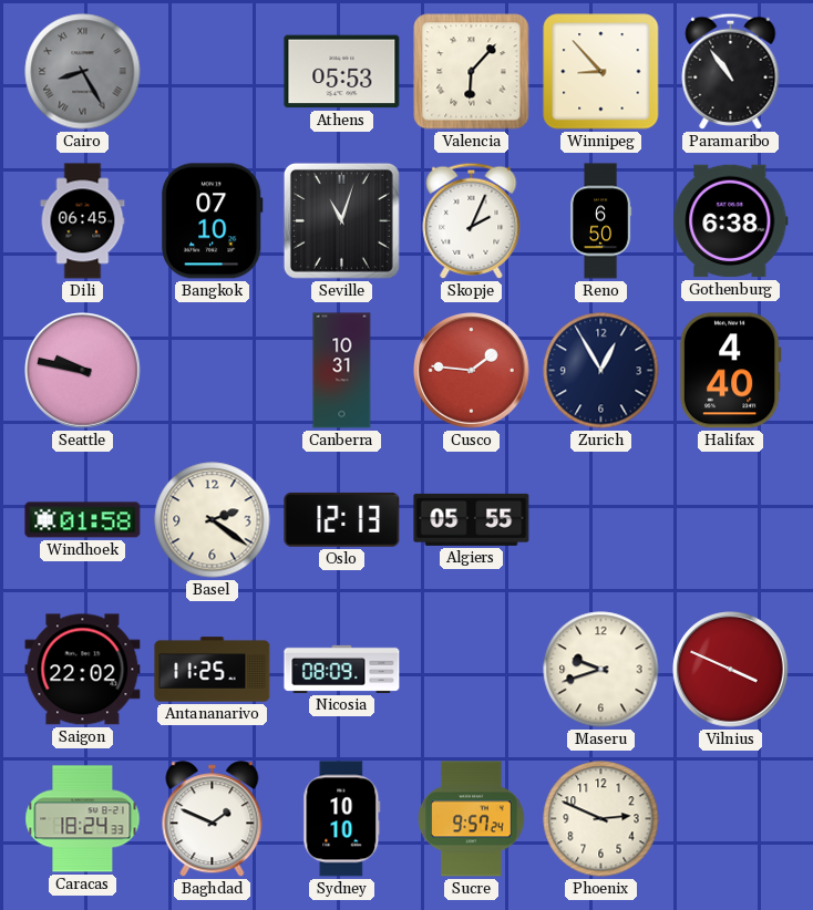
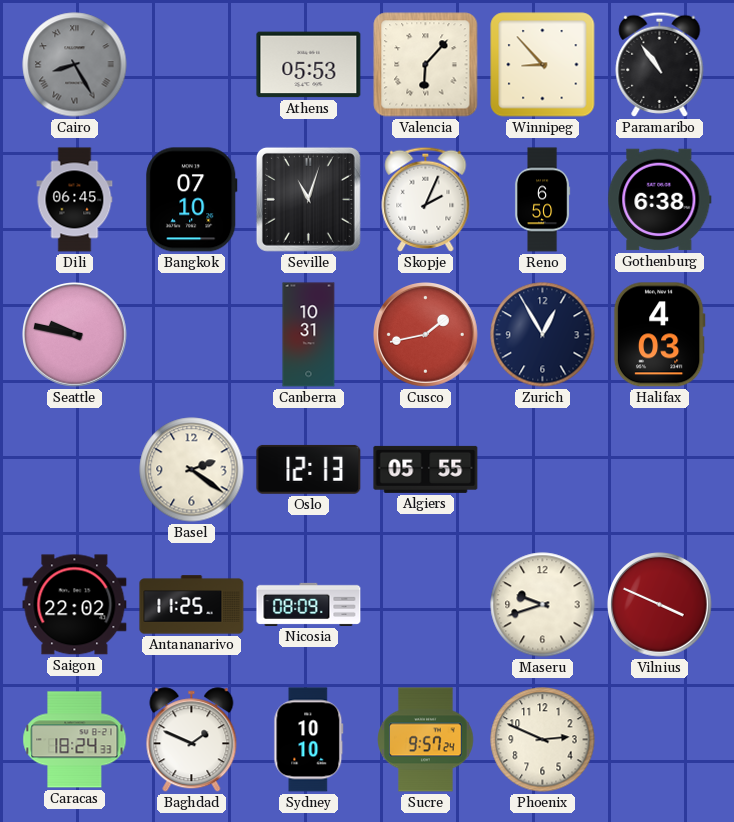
Cusco: 1:46 -> 1:43
Halifax: 4:40 -> 4:03
Windhoek: 01:58 -> none
